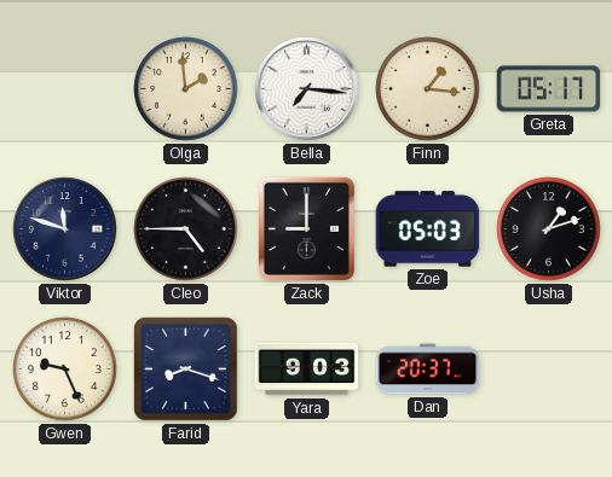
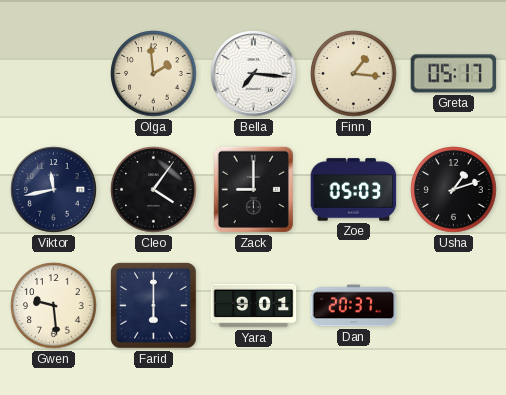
Viktor: 11:48 -> 11:43
Cleo: 4:45 -> 4:06
Gwen: 9:26 -> 9:29
Farid: 8:18 -> 6:00
Yara: 9:03 -> 9:01
